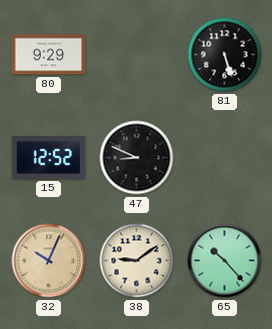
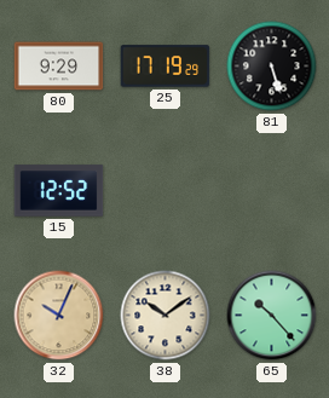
25: none -> 17:19
47: 8:49 -> none
38: 9:09 -> 10:09
